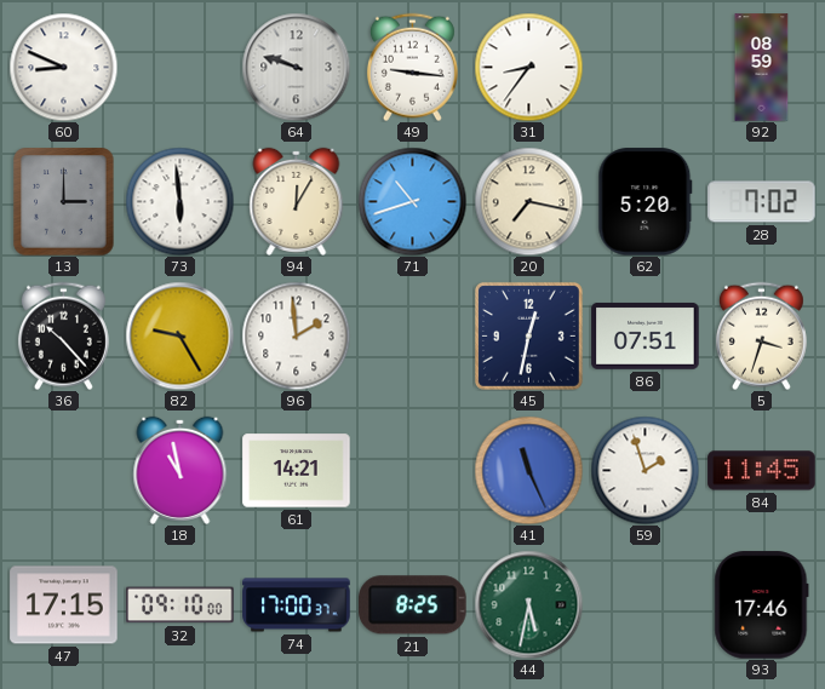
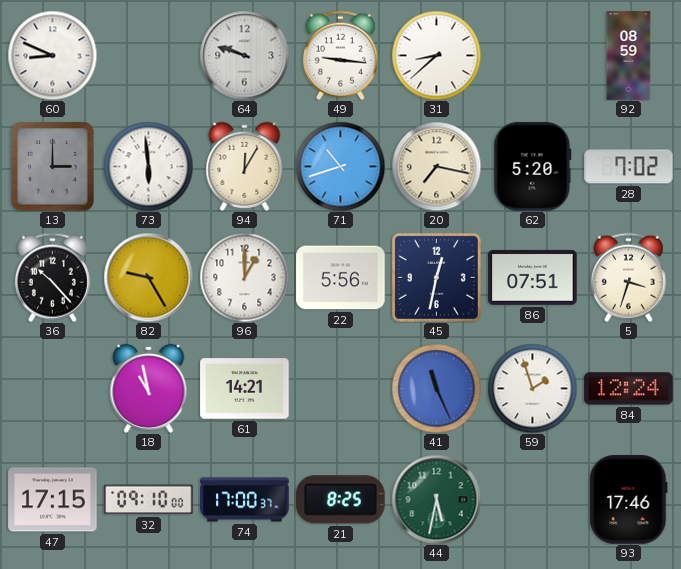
31: 8:36 -> 8:38
96: 1:59 -> 1:00
22: none -> 5:56
84: 11:45 -> 12:24
